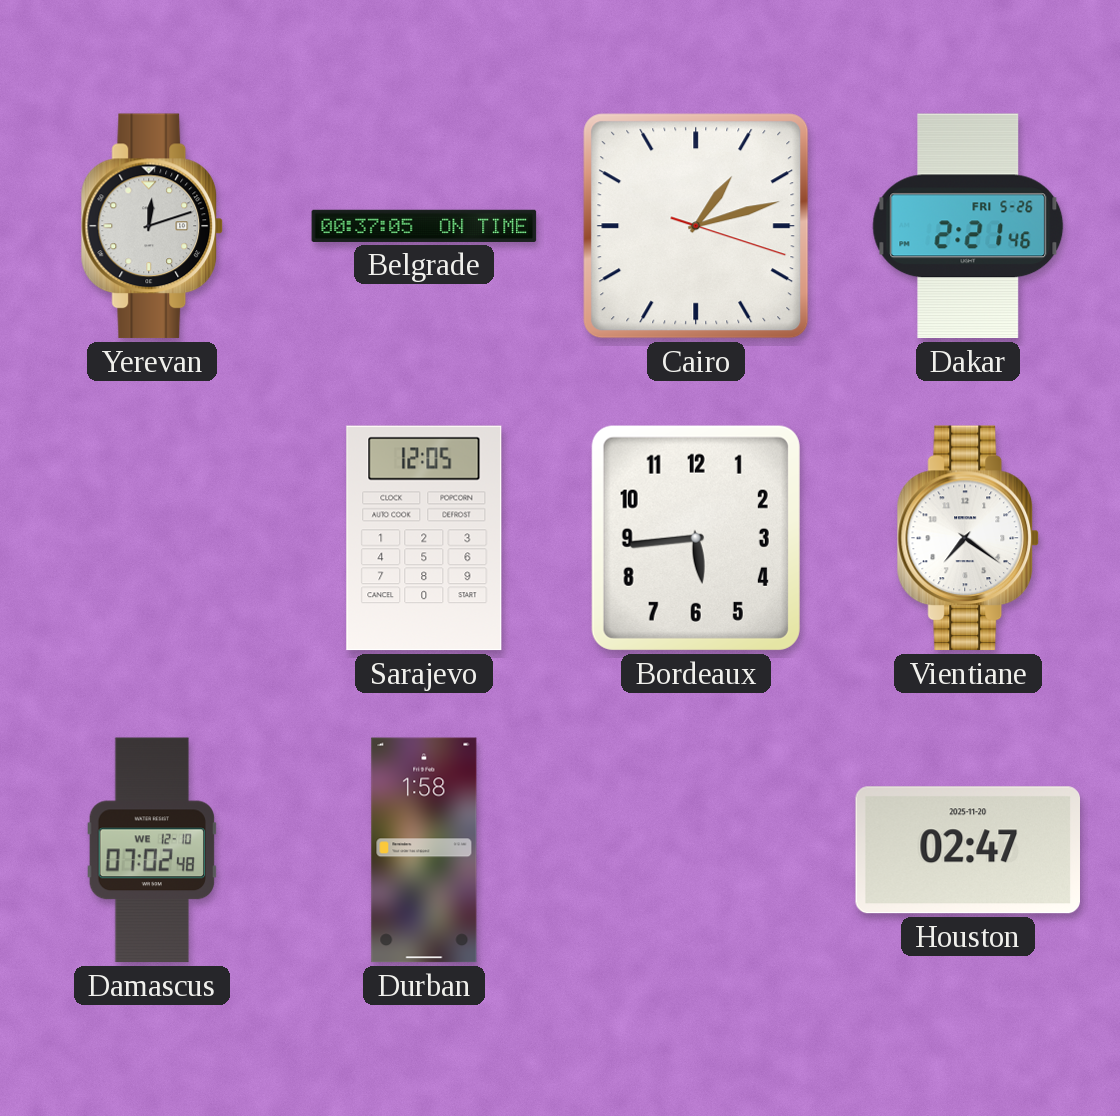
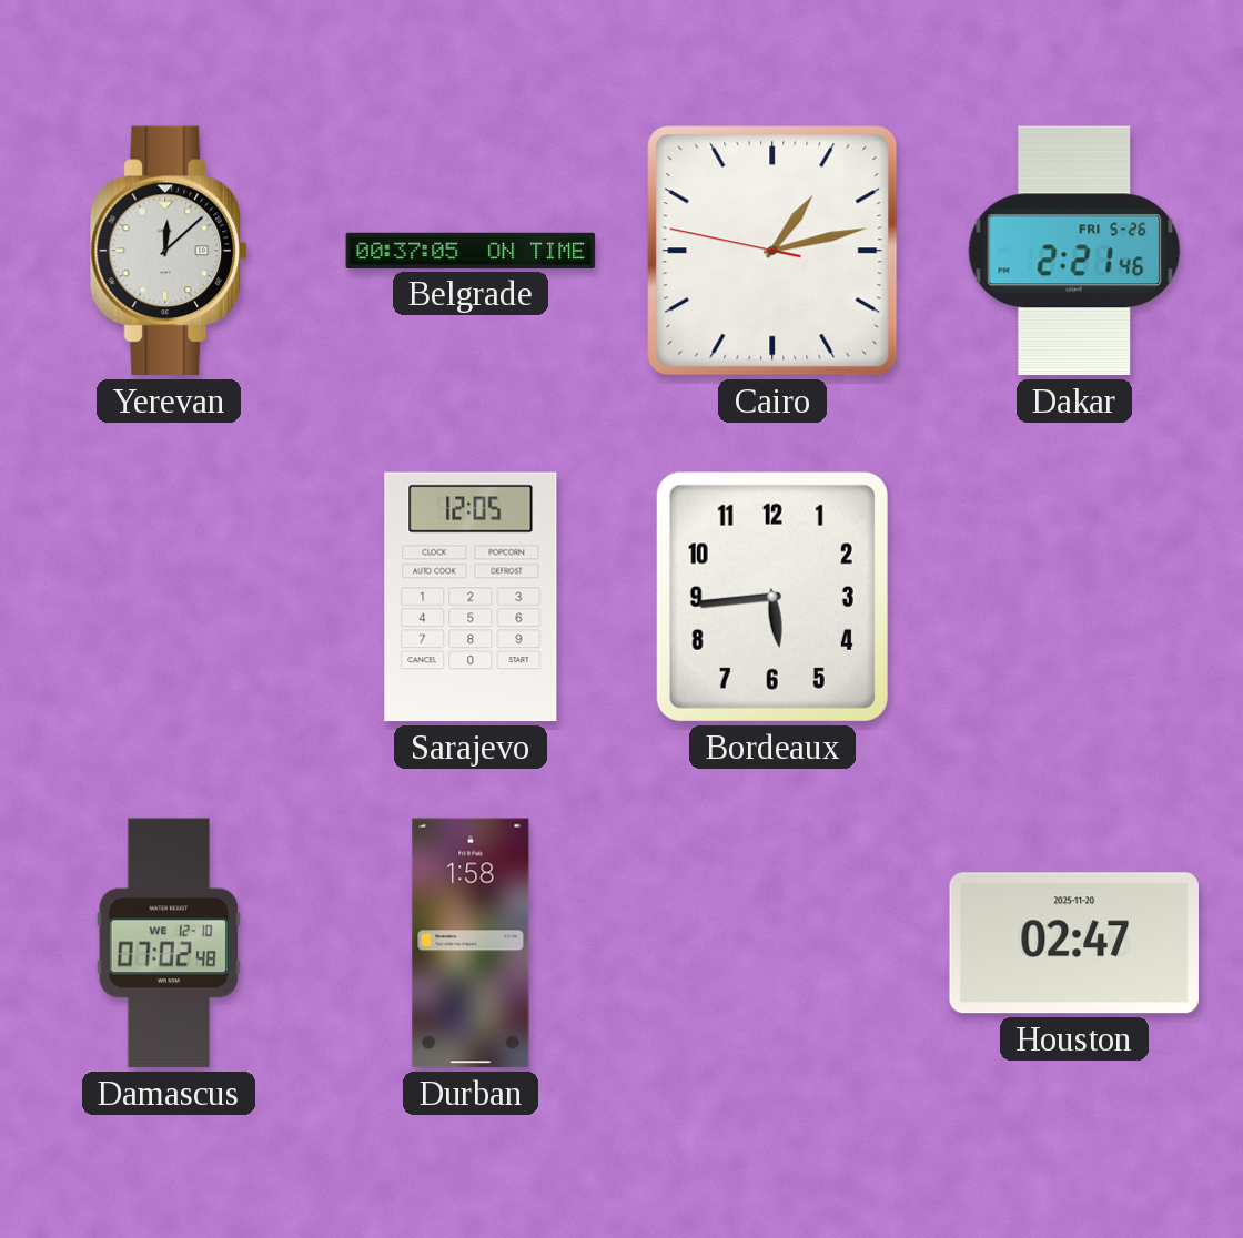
Yerevan: 12:12 -> 12:08
Cairo: 1:12:18 -> 1:12:47
Vientiane: 7:21 -> none
